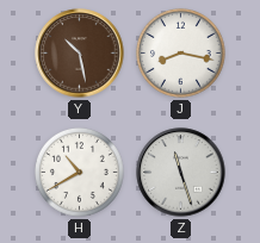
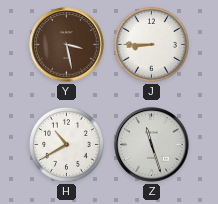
Y: 10:28 -> 3:28
J: 8:17 -> 8:45
